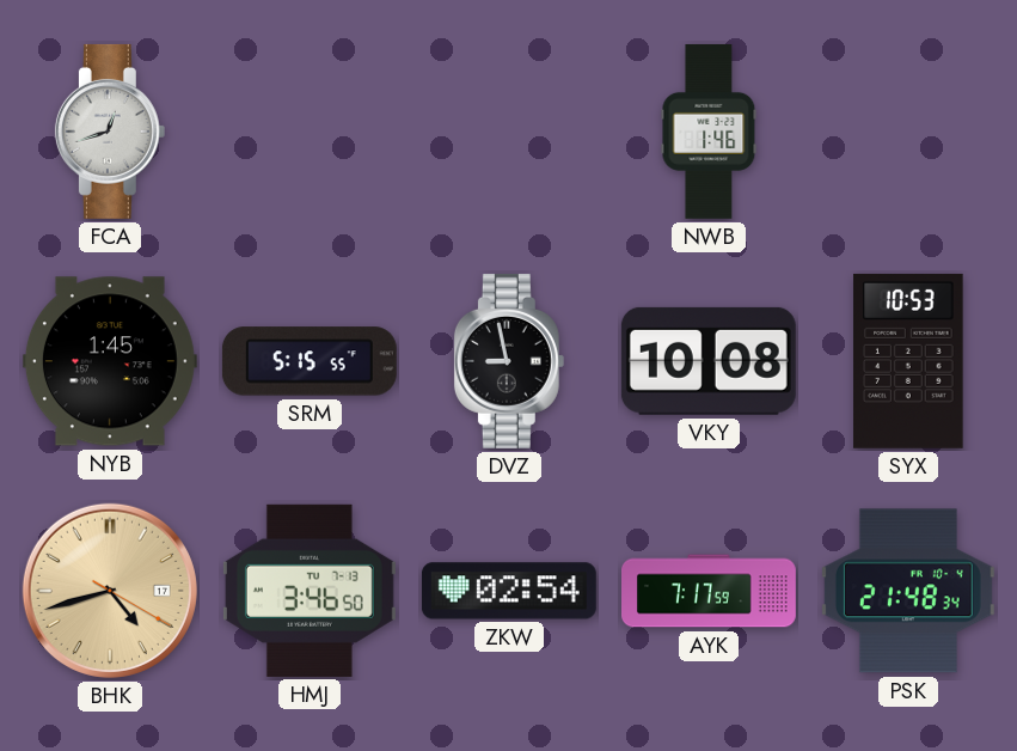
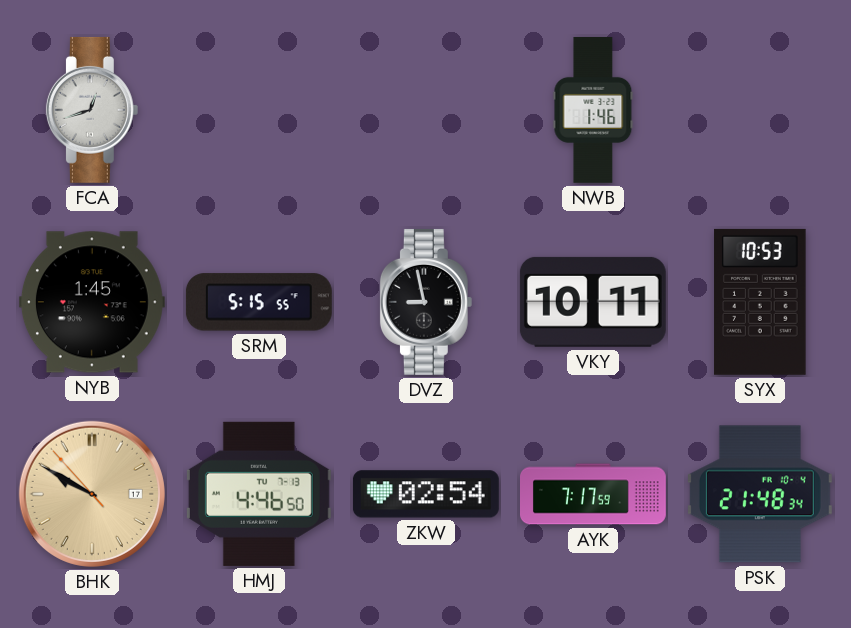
VKY: 10:08 -> 10:11
BHK: 4:42 -> 9:49
HMJ: 3:46 -> 4:46
